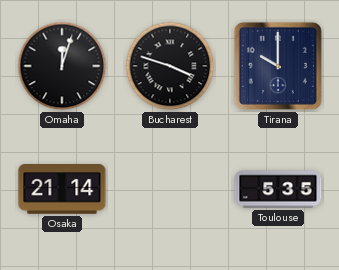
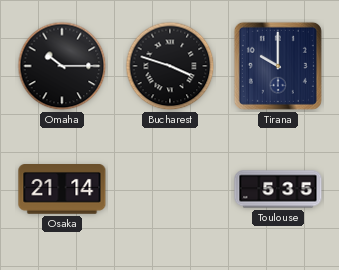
Omaha: 12:03 -> 10:15
